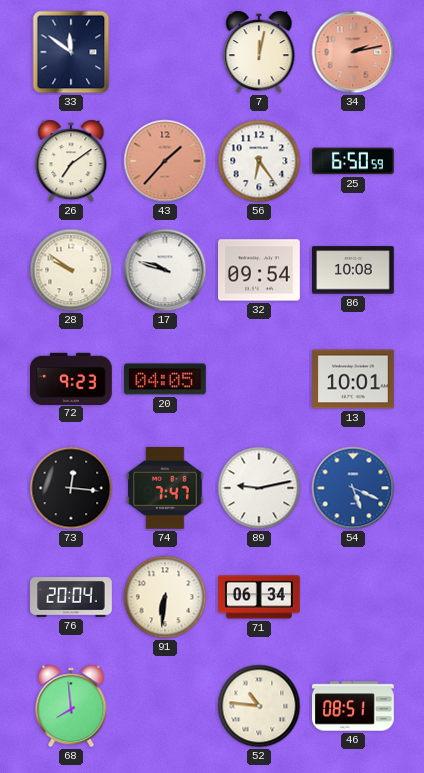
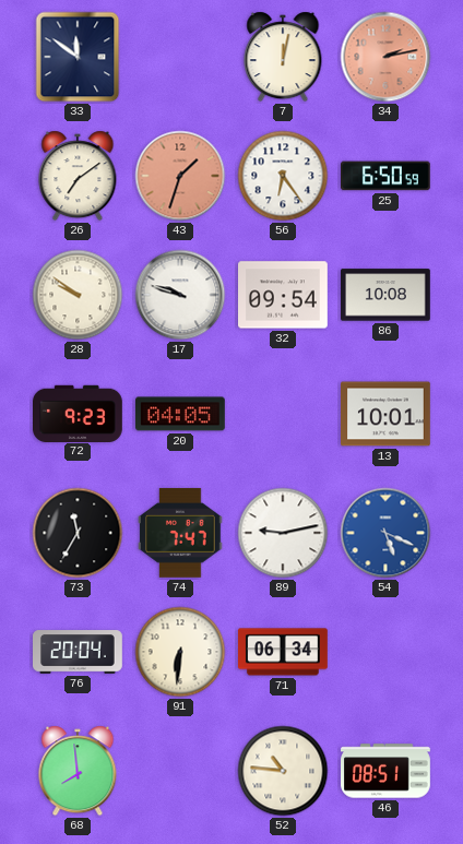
43: 1:37 -> 1:33
73: 12:16 -> 11:35
